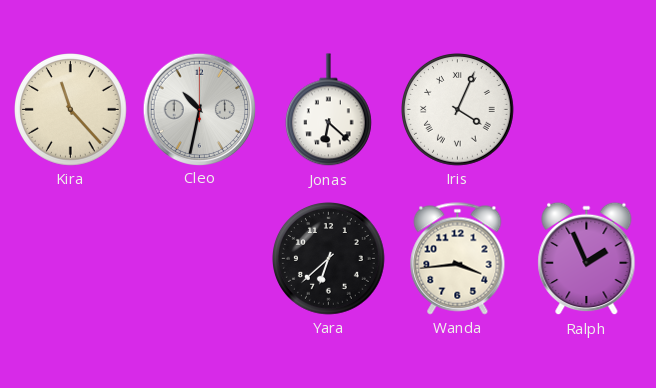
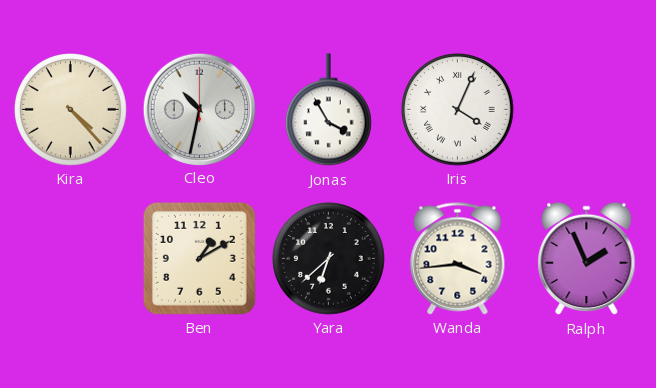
Kira: 11:23 -> 4:23
Jonas: 6:22 -> 3:55
Ben: none -> 1:10
